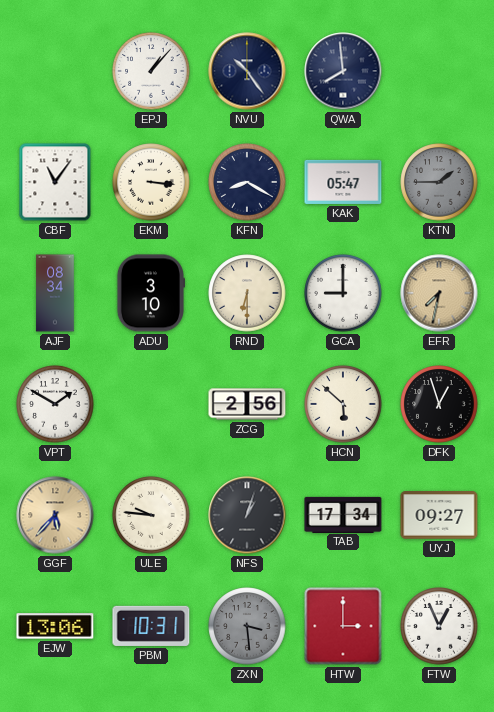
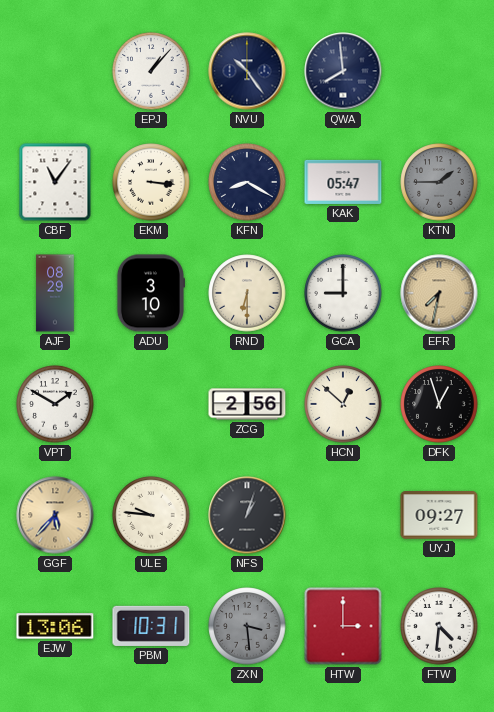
AJF: 08:34 -> 08:29
HCN: 5:52 -> 12:52
TAB: 17:34 -> none
FTW: 12:56 -> 4:31
